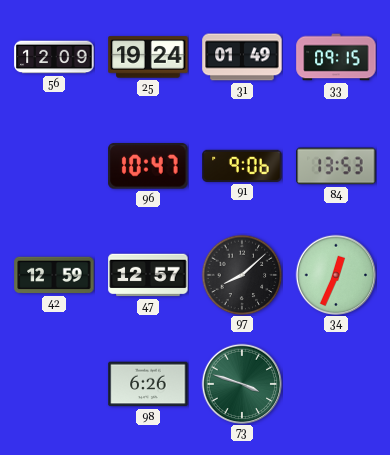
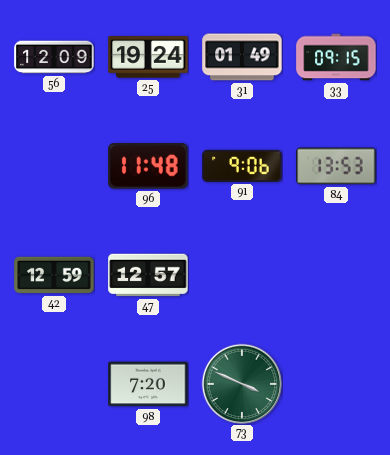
96: 10:47 -> 11:48
97: 8:08 -> none
34: 12:34 -> none
98: 6:26 -> 7:20
73: 3:48 -> 3:49
